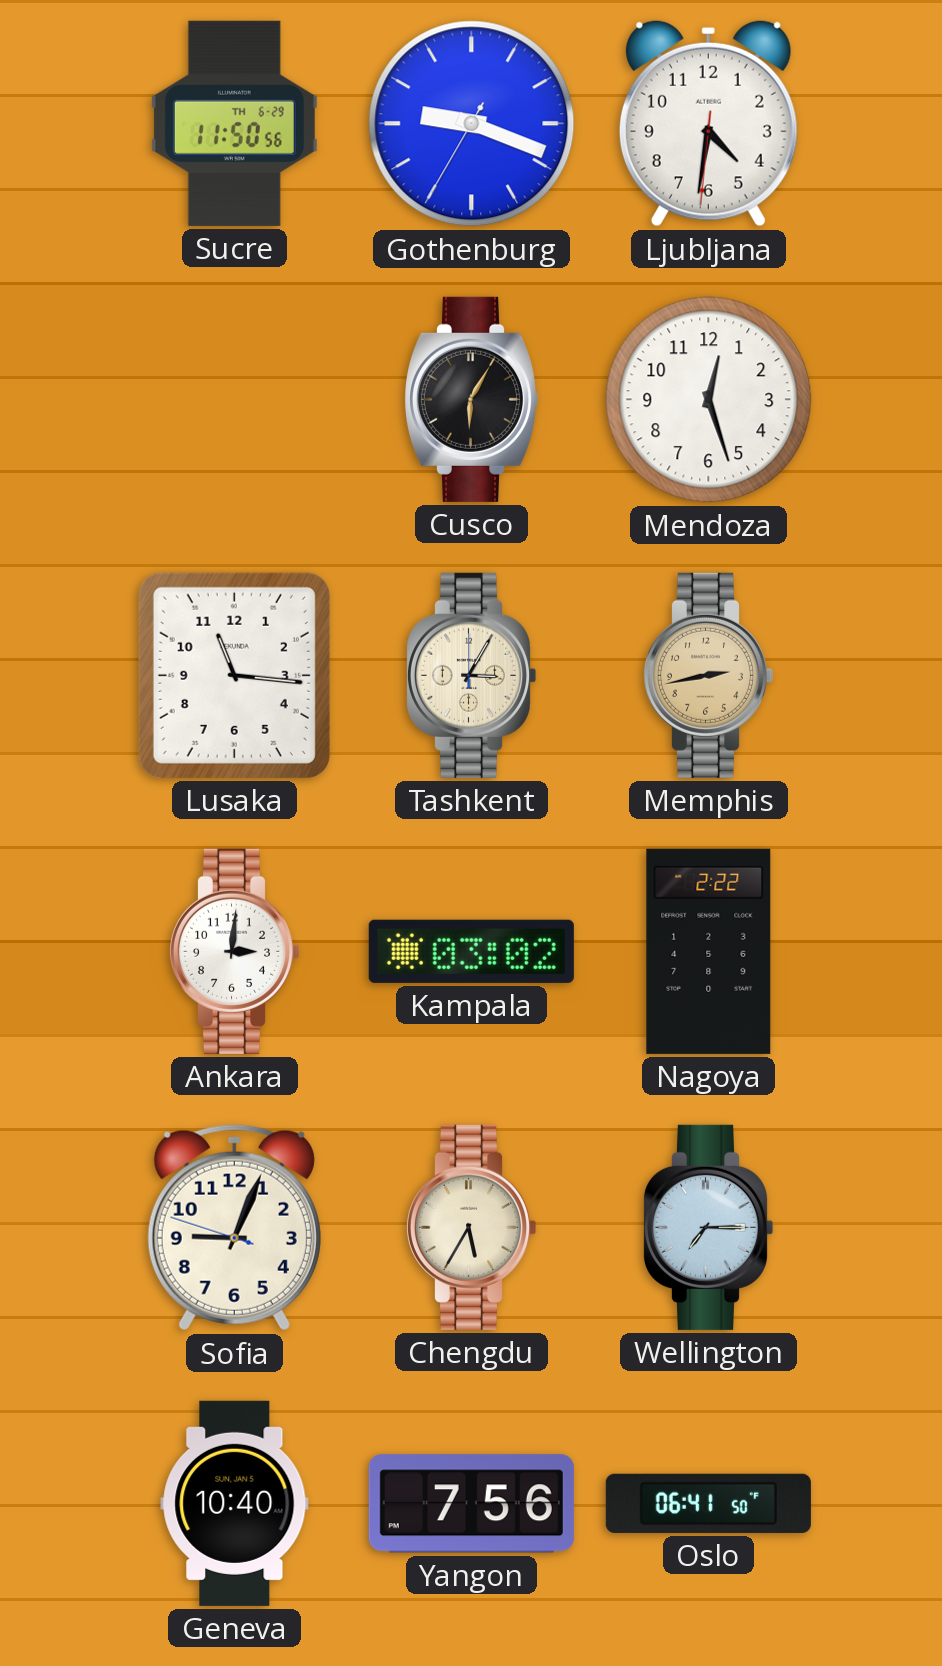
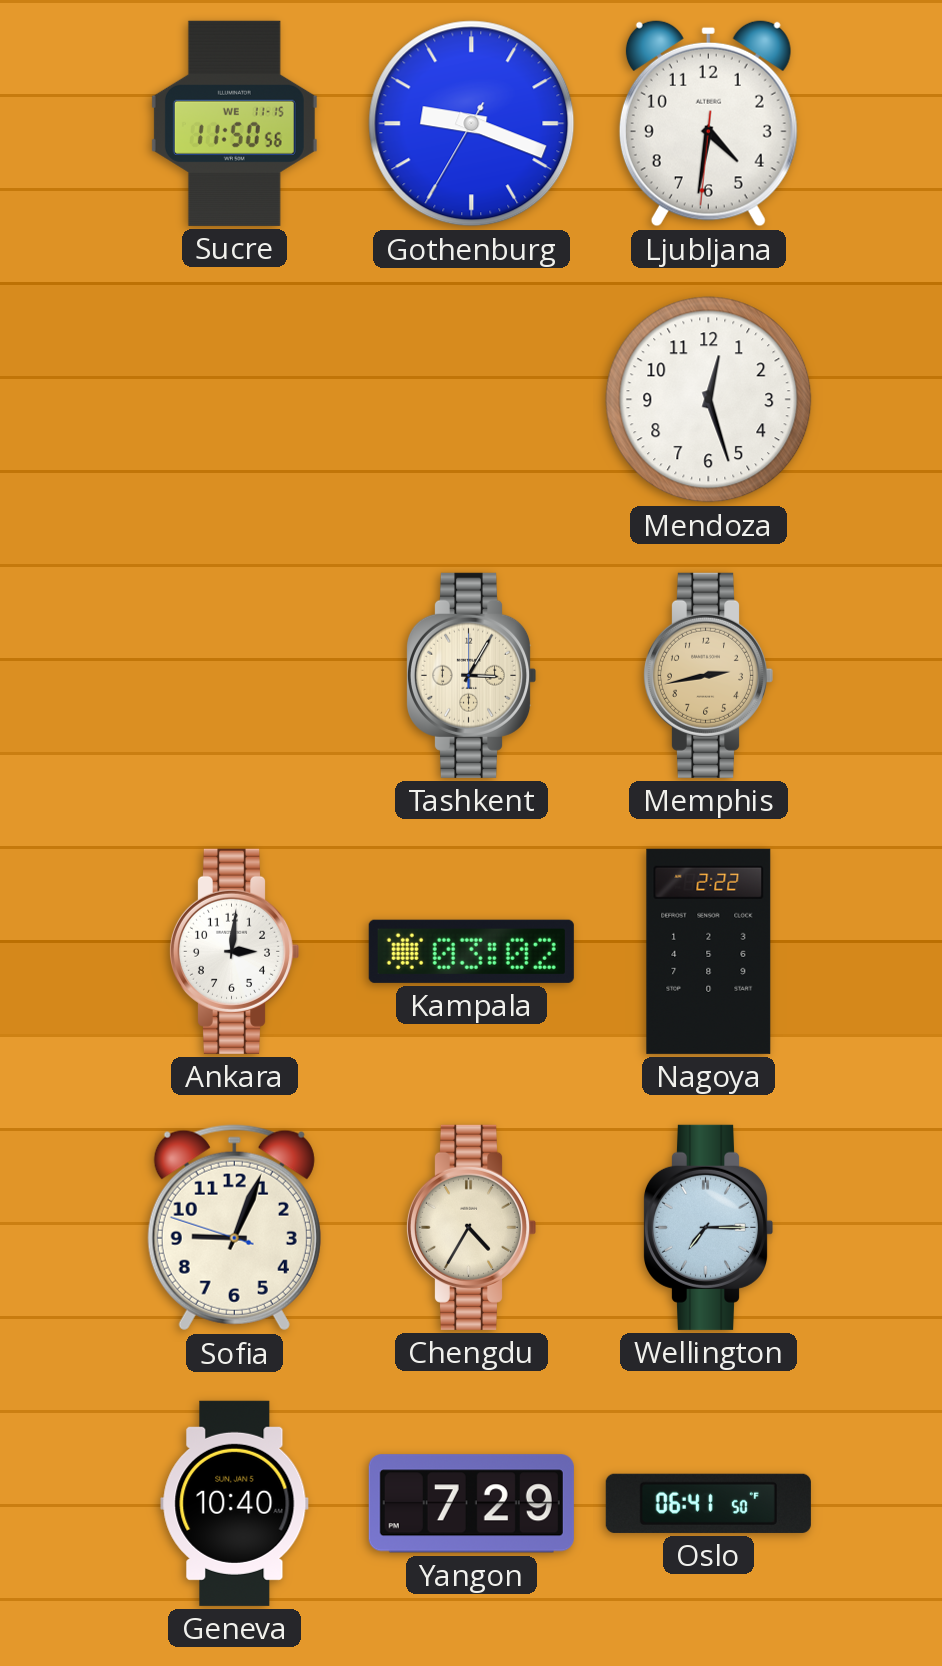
Sucre date: TH 6-29 -> WE 11-15
Cusco: 6:05 -> none
Lusaka: 11:16 -> none
Chengdu: 5:35 -> 4:35
Yangon: 7:56 -> 7:29
